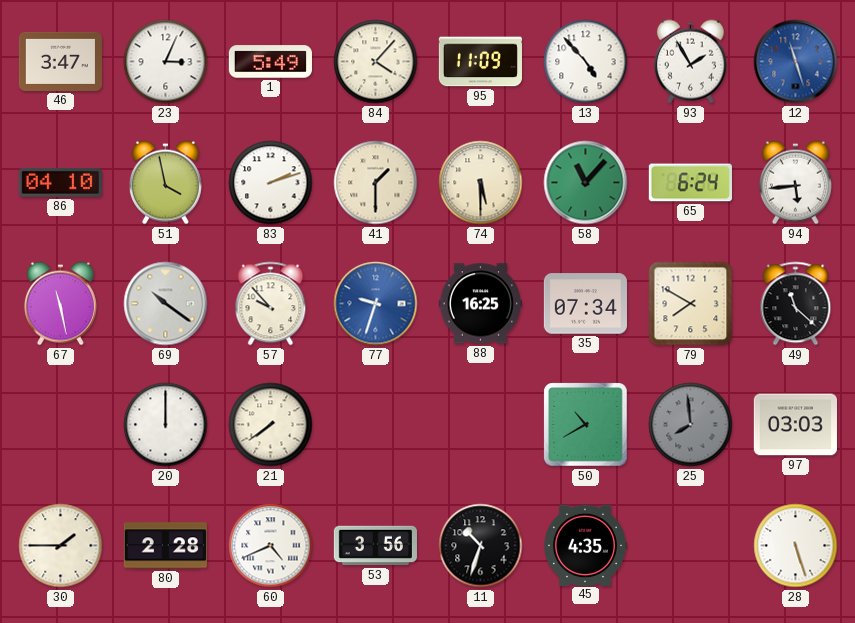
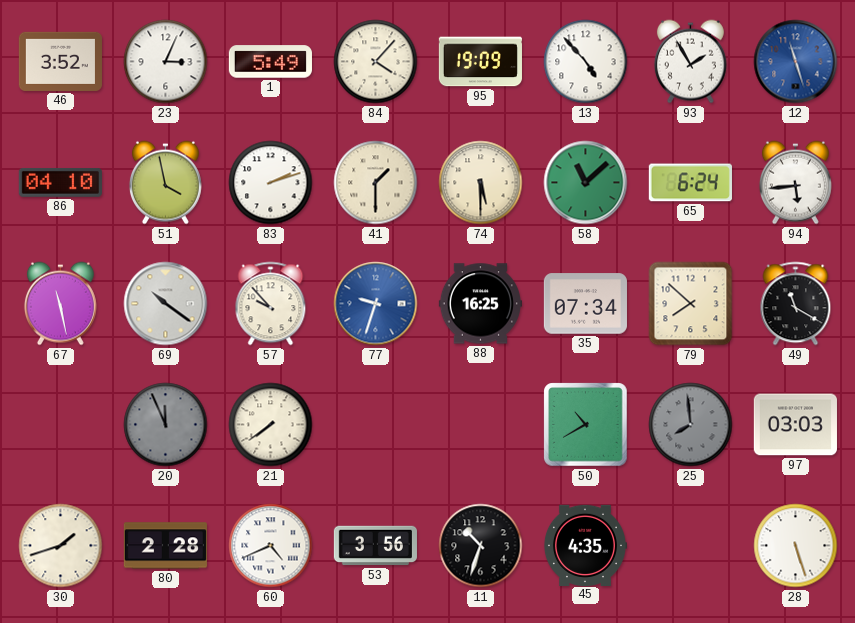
46: 3:47 -> 3:52
95: 11:09 -> 19:09
58: 11:07 -> 11:08
79: 7:50 -> 7:52
49: 11:22 -> 11:20
20: 12:00 -> 11:56
20 dial: white -> grey
30: 1:45 -> 1:42
